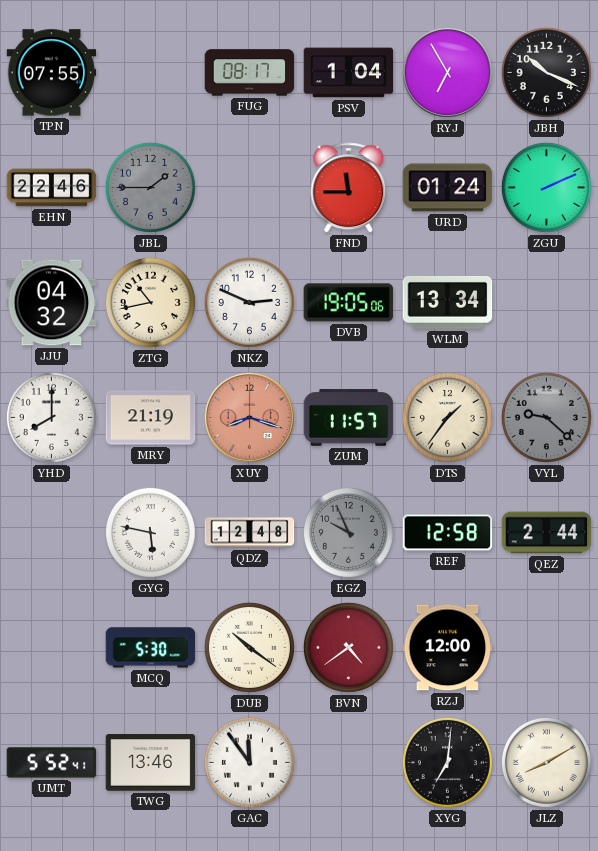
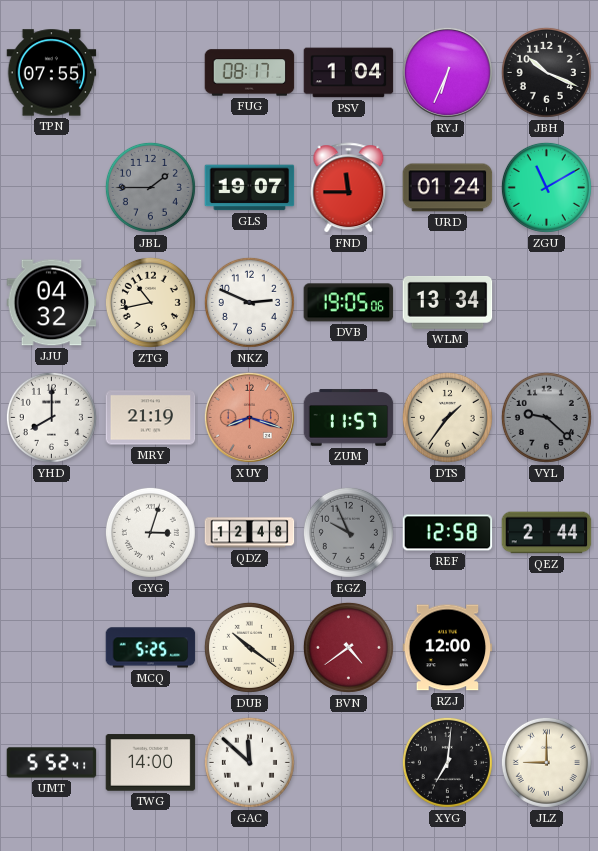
RYJ: 6:55 -> 6:34
EHN: 22:46 -> none
GLS: none -> 19:07
ZGU: 2:11 -> 11:10
GYG: 5:47 -> 3:03
MCQ: 5:30 -> 5:25
TWG: 13:46 -> 14:00
GAC: 11:54 -> 11:52
JLZ: 8:10 -> 9:00
